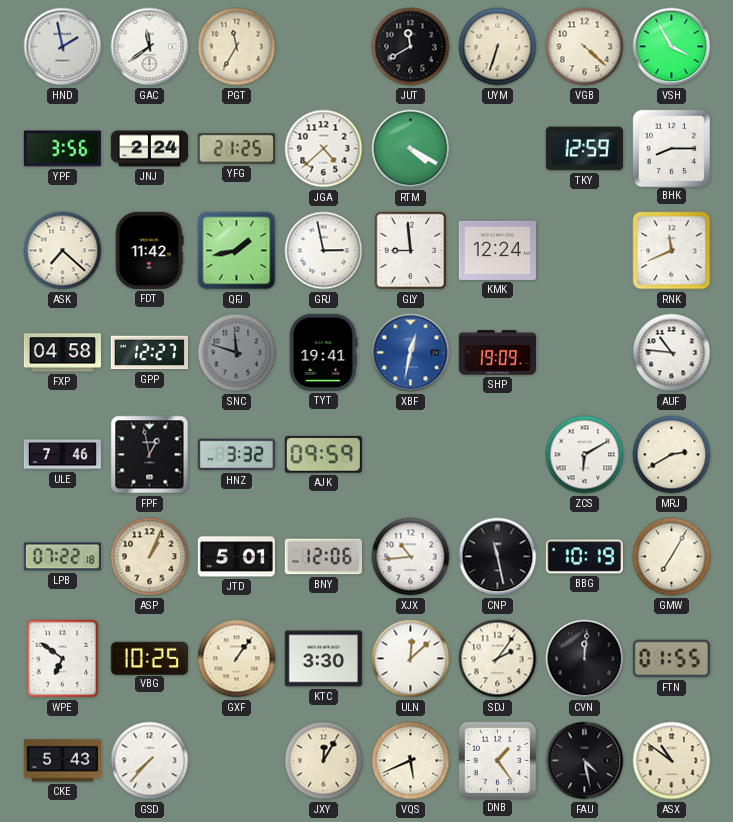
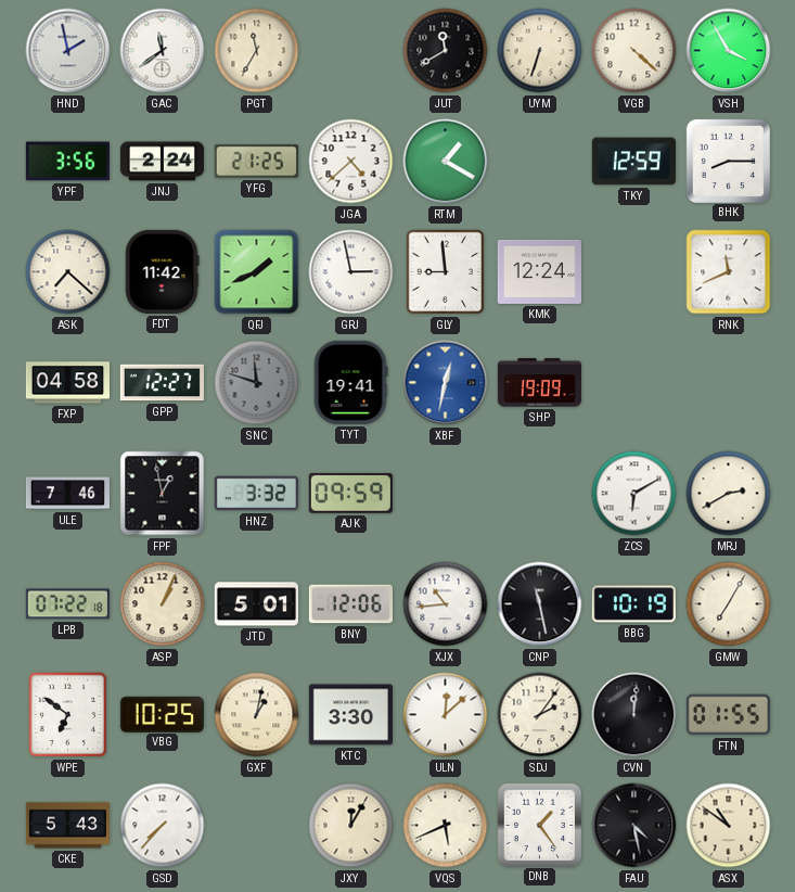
RTM: 4:20 -> 1:20
QFJ: 1:43 -> 1:41
AUF: 10:46 -> none
GXF: 1:06 -> 1:02
